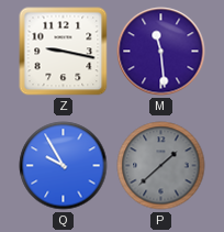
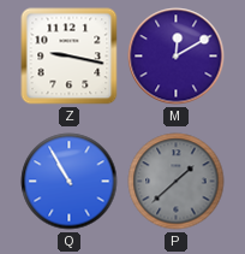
M: 11:29 -> 12:10
Q: 9:55 -> 10:55
